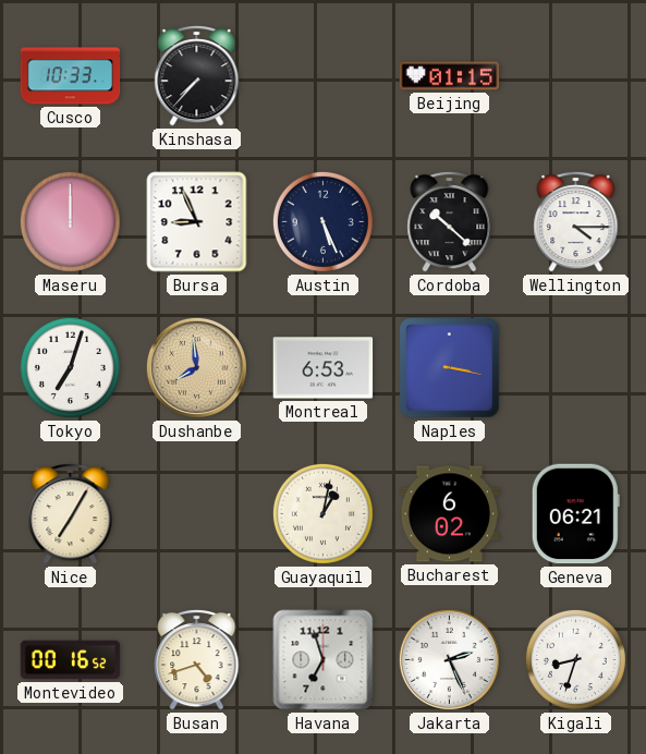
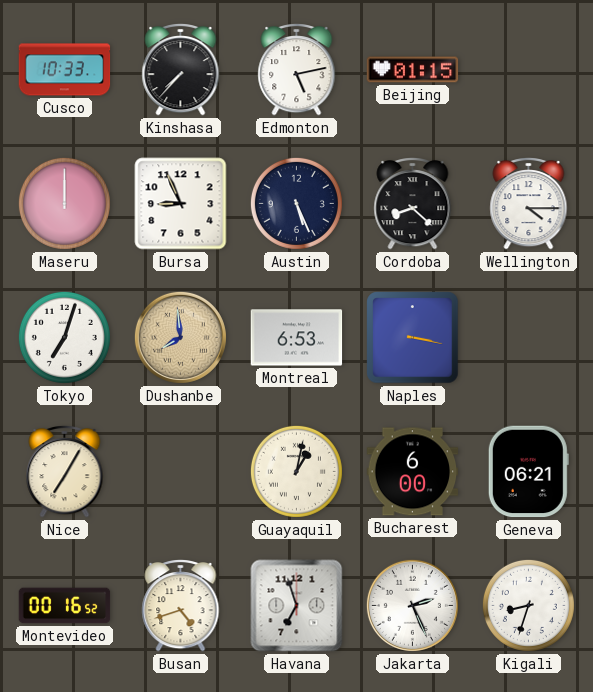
Edmonton: none -> 5:13
Cordoba: 10:22 -> 8:22
Bucharest: 6:02 -> 6:00
